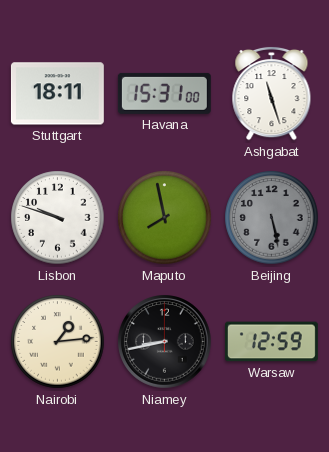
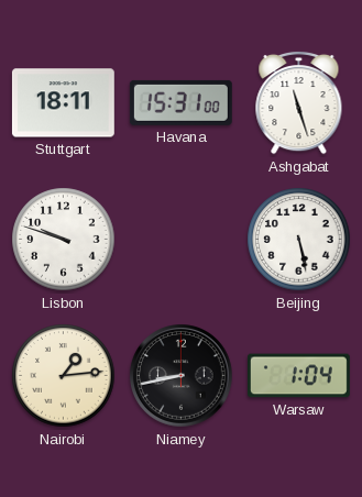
Maputo: 7:58 -> none
Beijing dial: grey -> white
Warsaw: 12:59 -> 1:04
